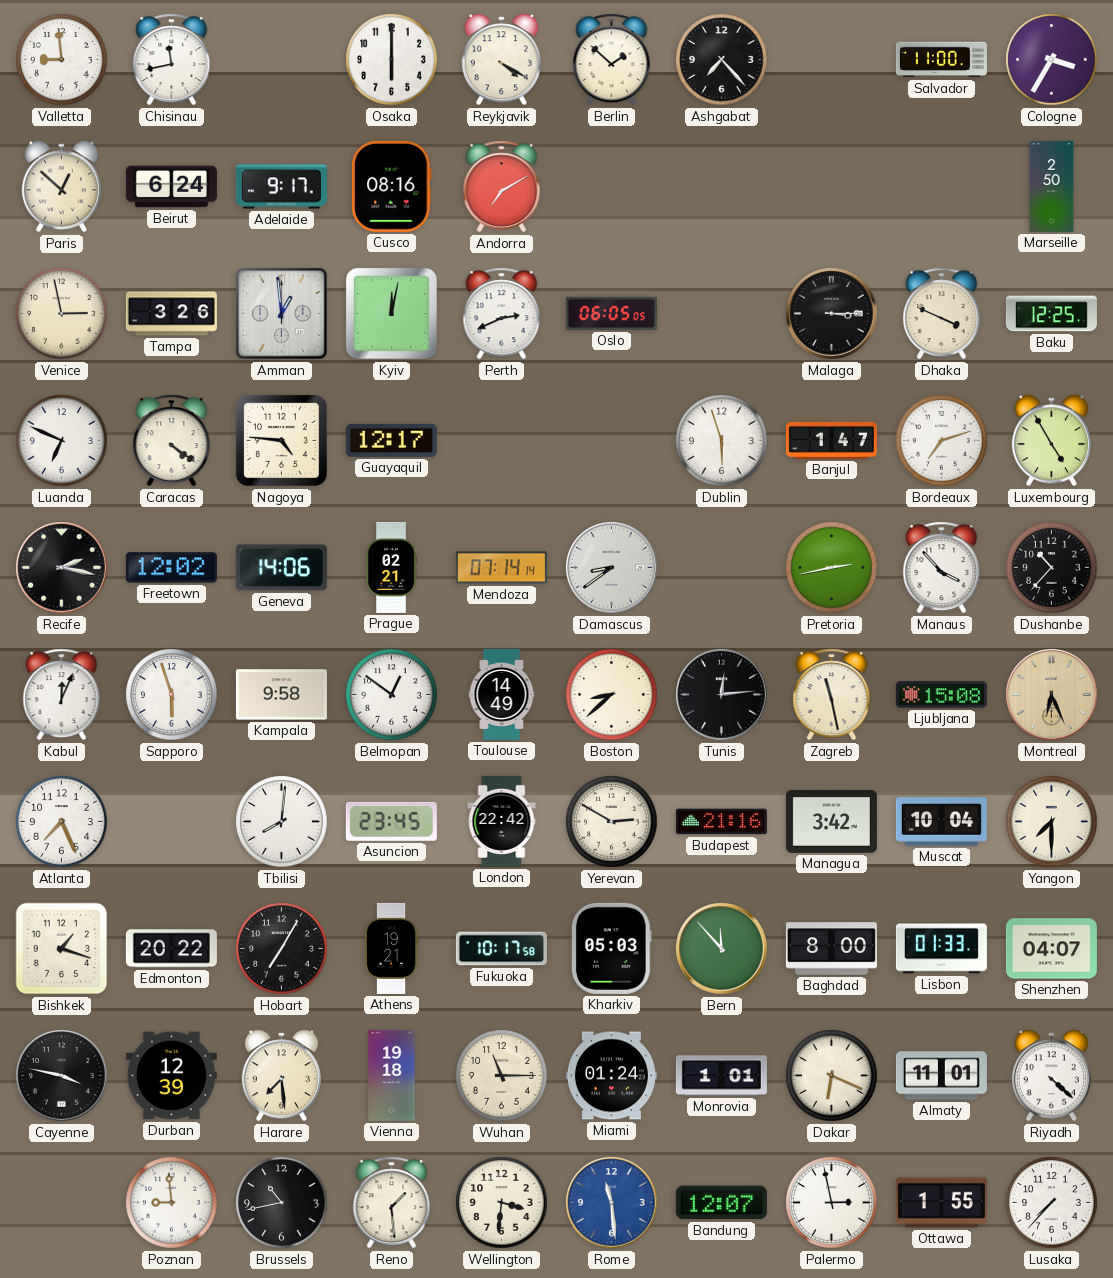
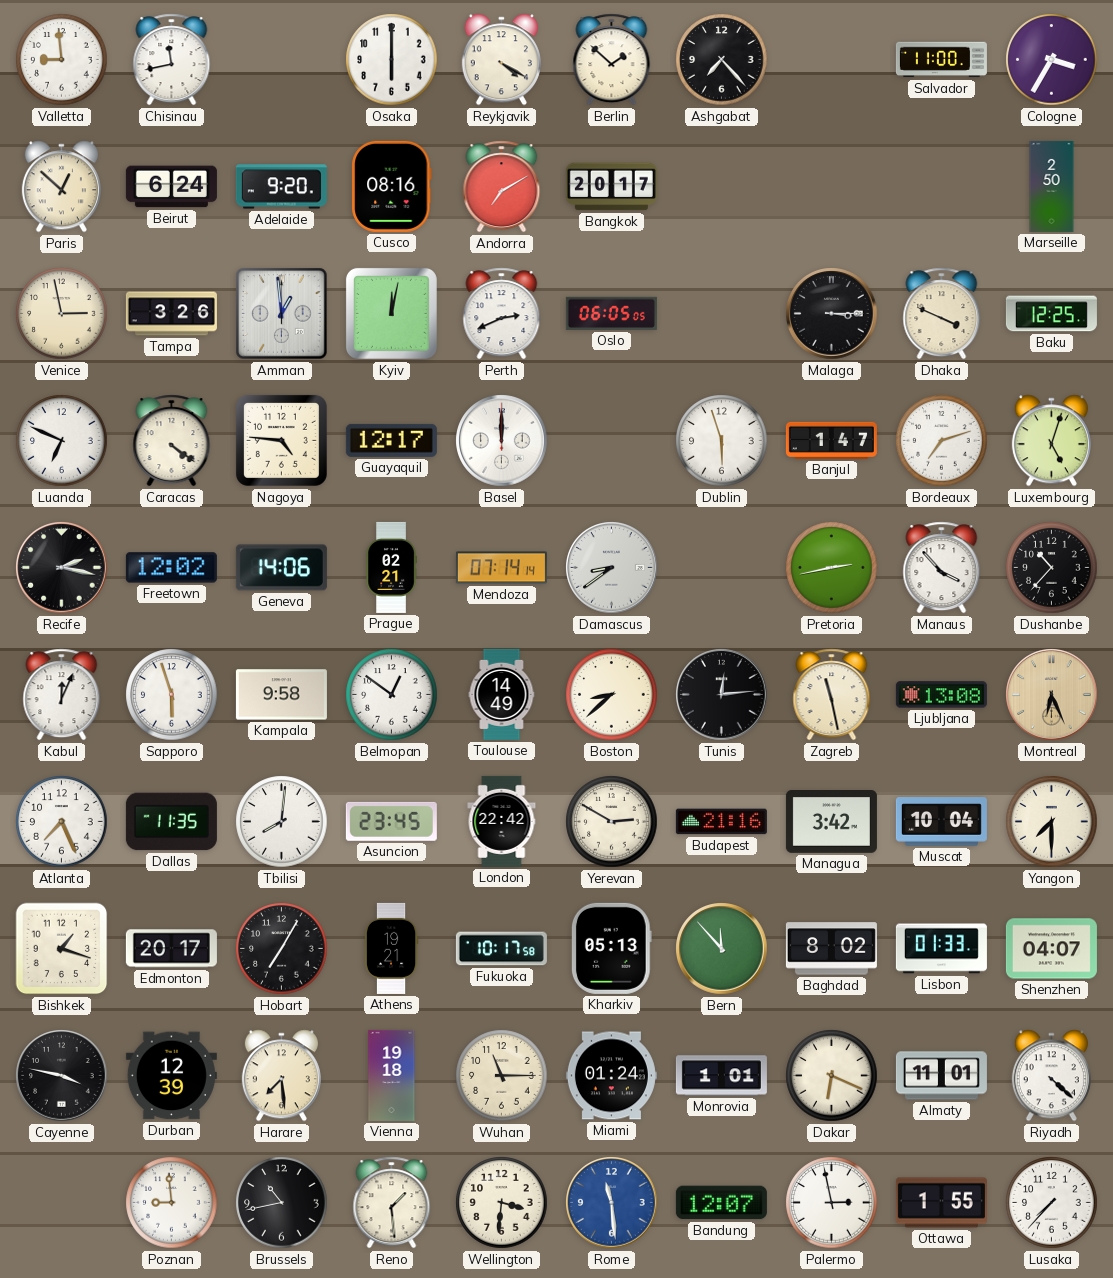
Adelaide: 9:17 -> 9:20
Bangkok: none -> 20:17
Basel: none -> 12:00
Luxembourg: 4:55 -> 5:03
Ljubljana: 15:08 -> 13:08
Dallas: none -> 11:35
Edmonton: 20:22 -> 20:17
Kharkiv: 05:03 -> 05:13
Baghdad: 8:00 -> 8:02
